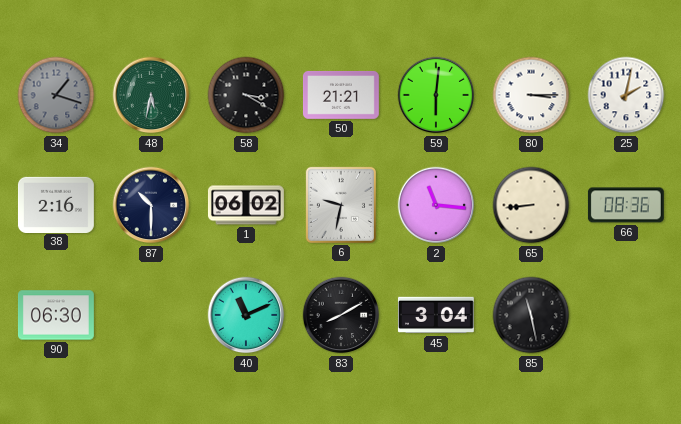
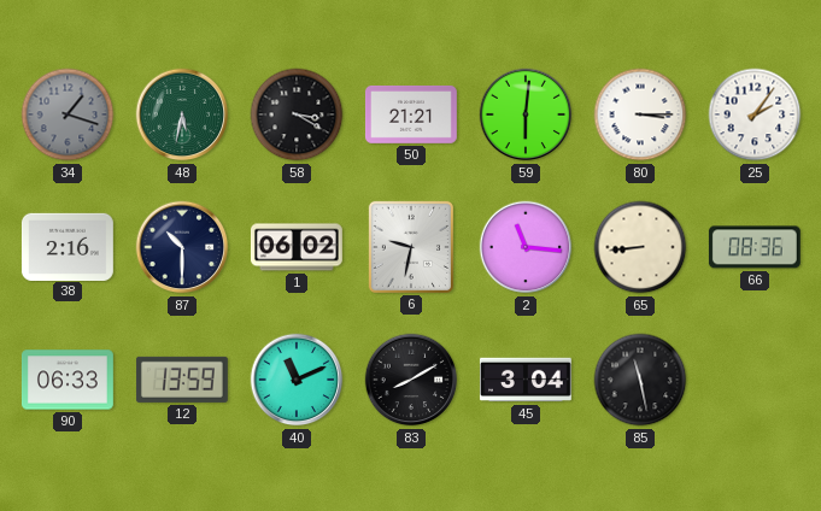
25: 2:02 -> 2:06
90: 06:30 -> 06:33
12: none -> 13:59
